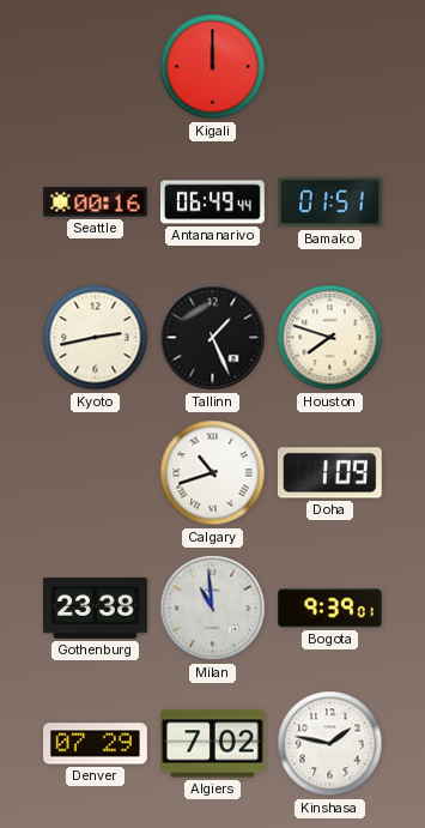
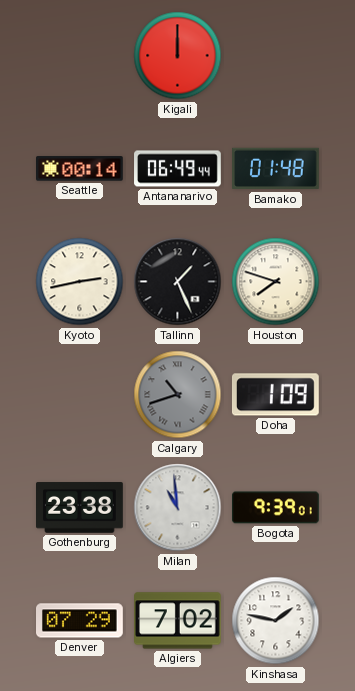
Seattle: 00:16 -> 00:14
Bamako: 01:51 -> 01:48
Calgary dial: white -> grey
